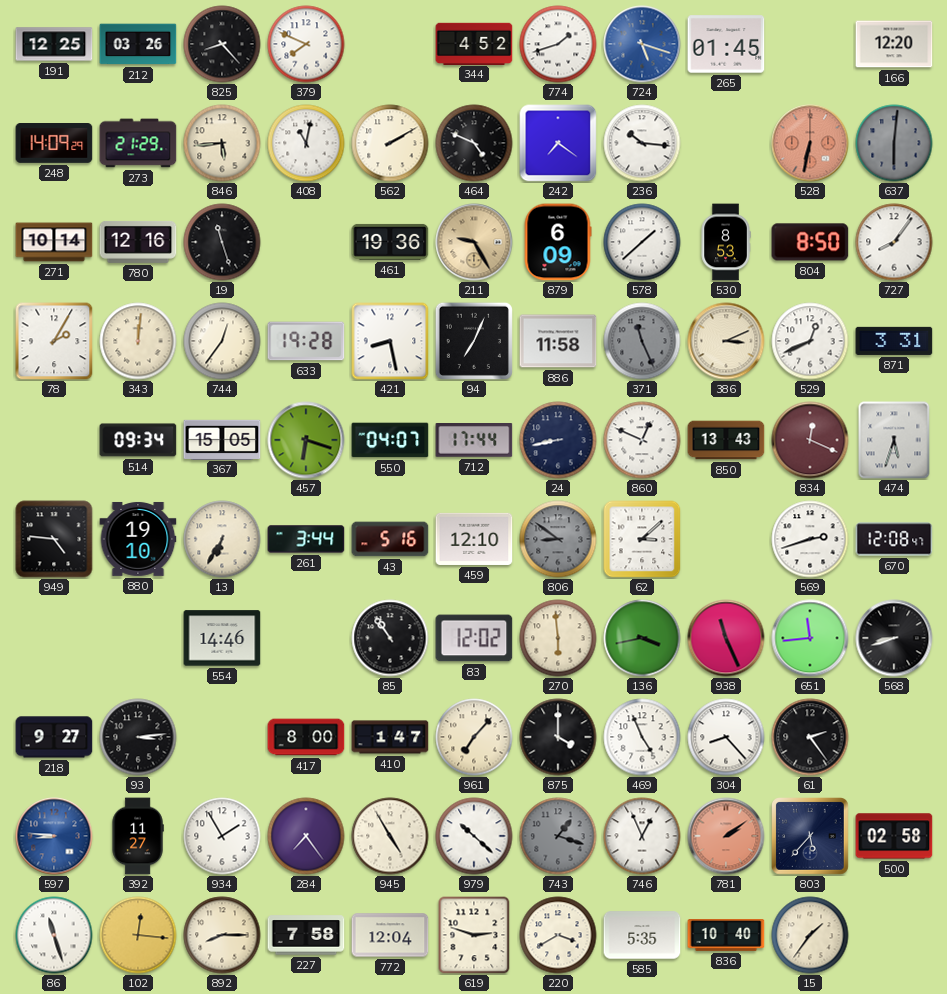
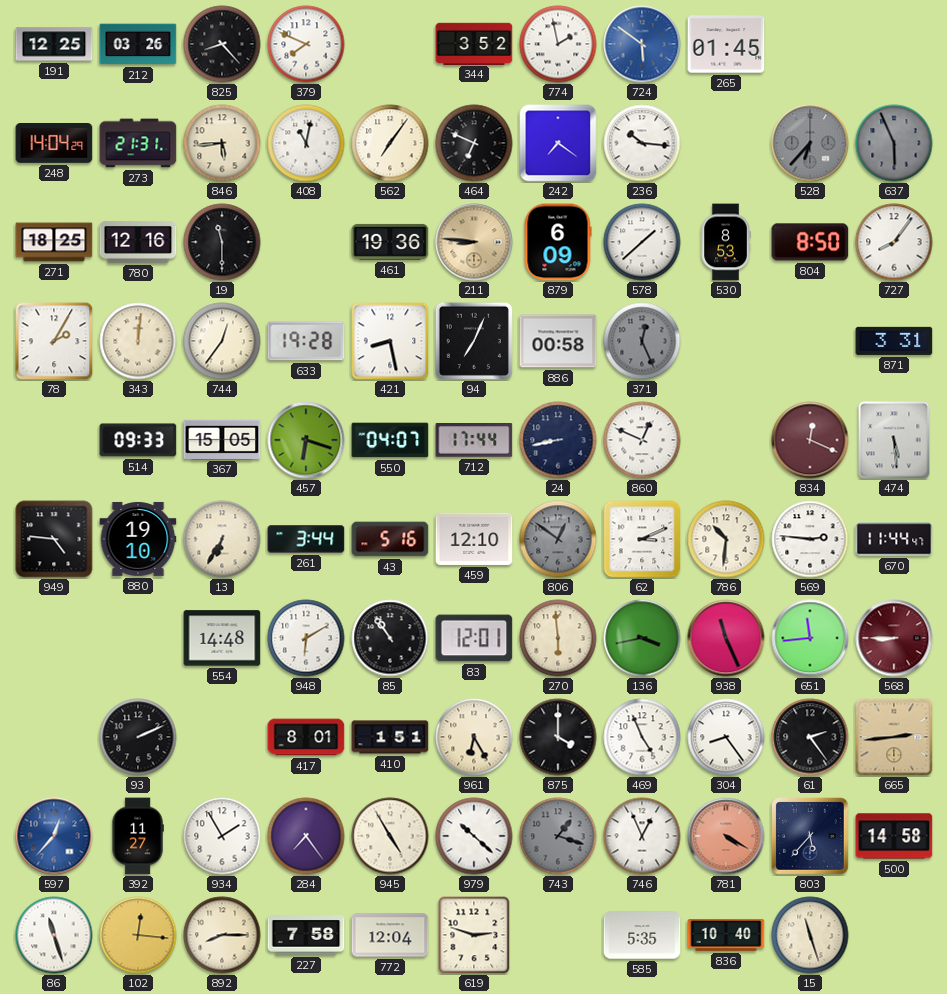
344: 4:52 -> 3:52
774: 1:42 -> 1:58
724: 5:18 -> 5:51
166: 12:20 -> none
248: 14:09 -> 14:04
273: 21:29 -> 21:31
562: 2:10 -> 7:06
464: 4:49 -> 6:49
528: 6:32 -> 6:37
528 dial: salmon -> grey
637: 6:01 -> 5:56
271: 10:14 -> 18:25
19: 11:27 -> 11:30
211: 9:25 -> 8:46
886: 11:58 -> 00:58
371: 11:26 -> 12:26
386: 3:11 -> none
529: 12:41 -> none
514: 09:34 -> 09:33
850: 13:43 -> none
474: 5:33 -> 5:29
806: 8:51 -> 12:51
62: 3:08 -> 3:11
786: none -> 10:31
569: 2:42 -> 2:46
670: 12:08 -> 11:44
554: 14:46 -> 14:48
948: none -> 6:10
83: 12:02 -> 12:01
568: 8:42 -> 8:45
568 dial: black -> burgundy
218: 9:27 -> none
93: 3:14 -> 2:11
417: 8:00 -> 8:01
410: 1:47 -> 1:51
961: 7:07 -> 6:25
304: 8:23 -> 8:24
665: none -> 2:44
597: 8:46 -> 12:37
781: 2:09 -> 4:20
500: 02:58 -> 14:58
220: 3:40 -> none
15: 1:36 -> 11:27
